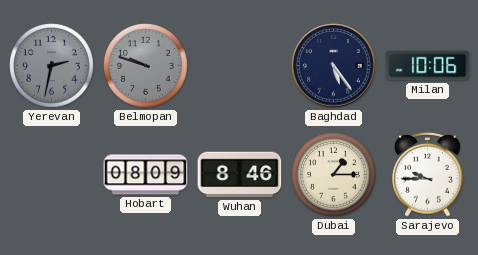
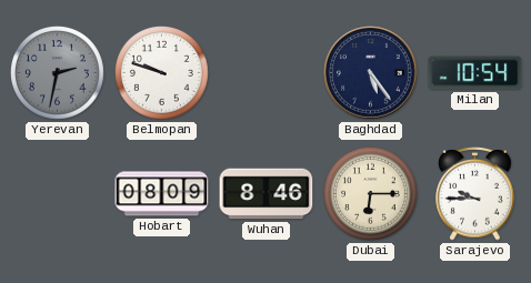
Belmopan dial: grey -> white
Milan: 10:06 -> 10:54
Dubai: 1:15 -> 6:15
